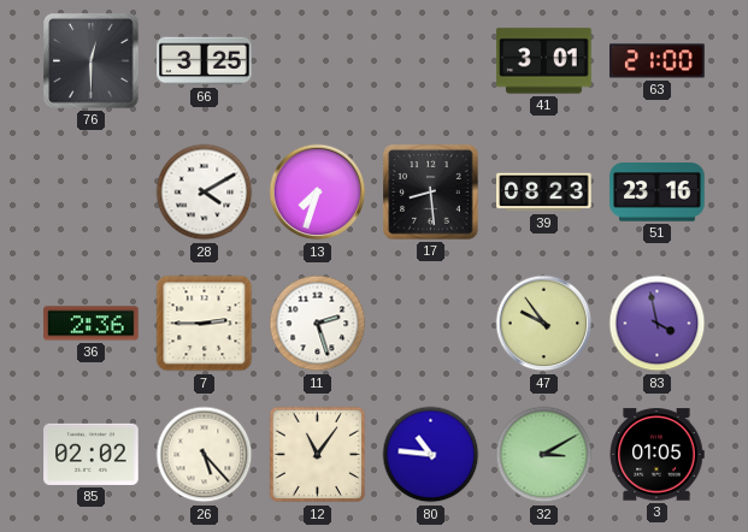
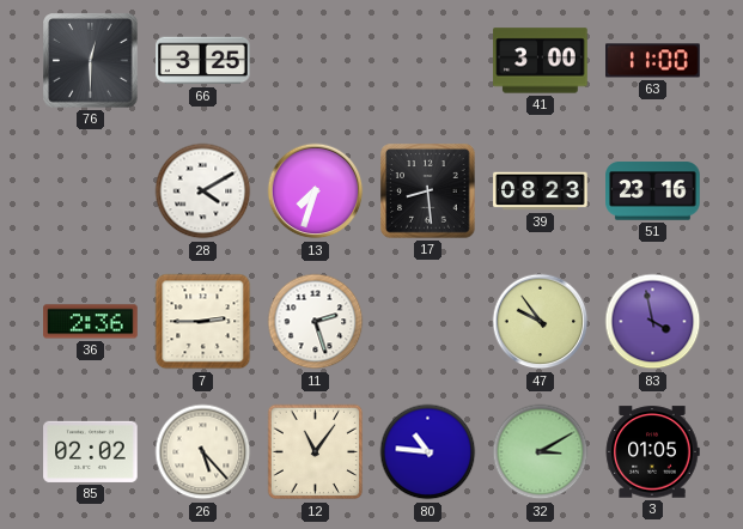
41: 3:01 -> 3:00
63: 21:00 -> 11:00
